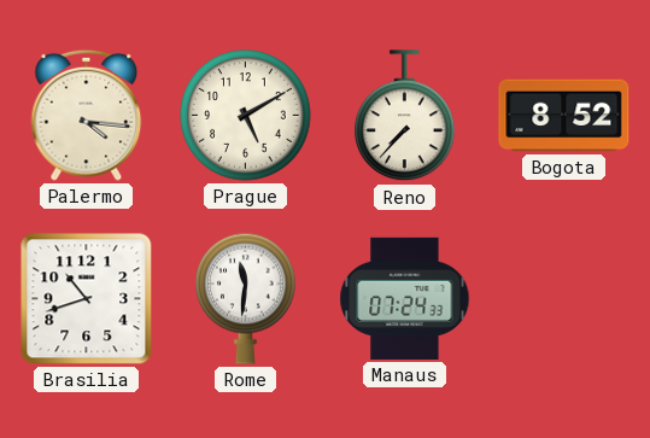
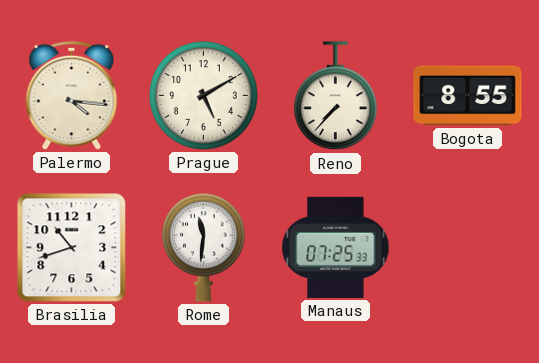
Bogota: 8:52 -> 8:55
Manaus: 07:24 -> 07:25
